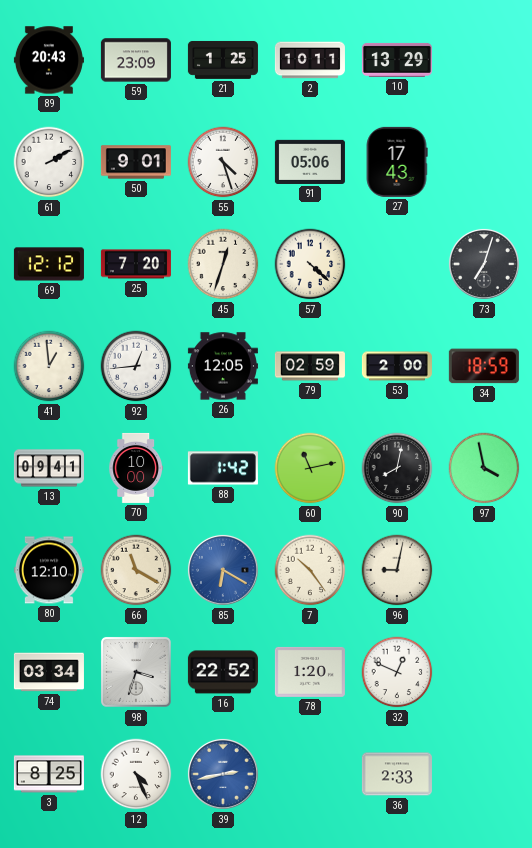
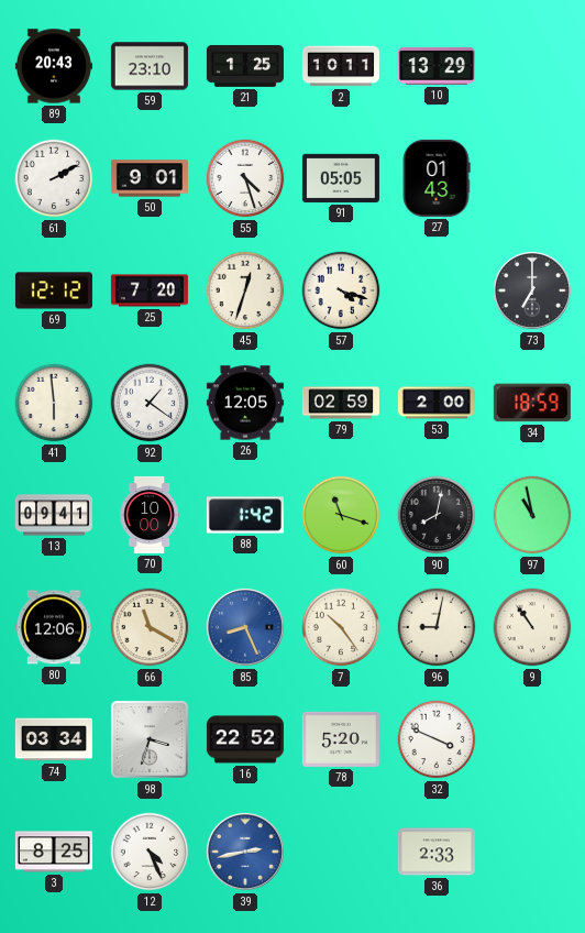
59: 23:09 -> 23:10
91: 05:06 -> 05:05
27: 17:43 -> 01:43
57: 4:22 -> 4:18
73: 7:03 -> 7:00
41: 12:59 -> 5:59
92: 12:44 -> 1:21
60: 11:13 -> 11:18
97: 3:58 -> 10:58
80: 12:10 -> 12:06
85: 6:20 -> 8:26
9: none -> 10:54
78: 1:20 -> 5:20
32: 12:49 -> 3:49
